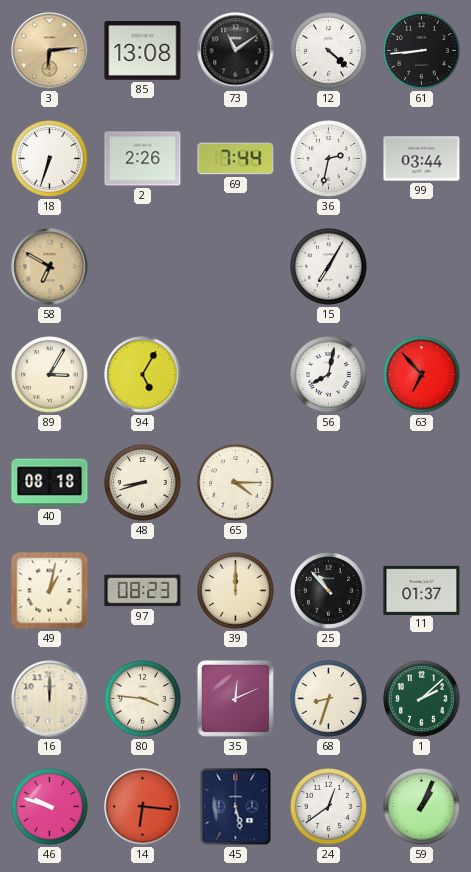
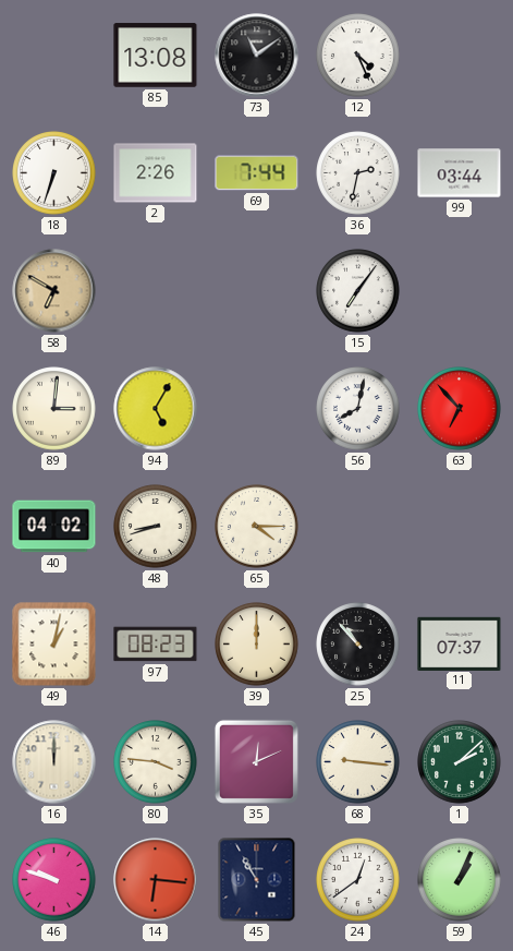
3: 6:14 -> none
12: 4:22 -> 4:26
61: 8:44 -> none
15: 7:05 -> 7:06
89: 3:05 -> 3:01
40: 08:18 -> 04:02
11: 01:37 -> 07:37
68: 8:33 -> 9:16
45: 5:28 -> 10:55
